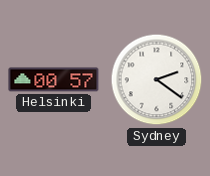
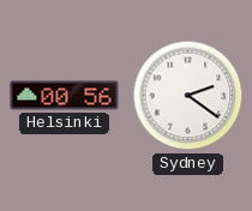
Helsinki: 00:57 -> 00:56
